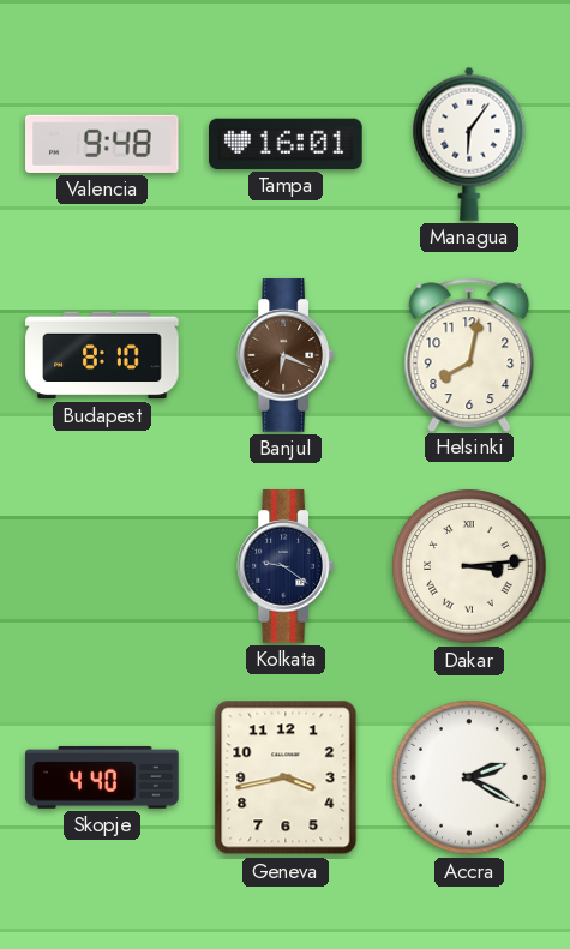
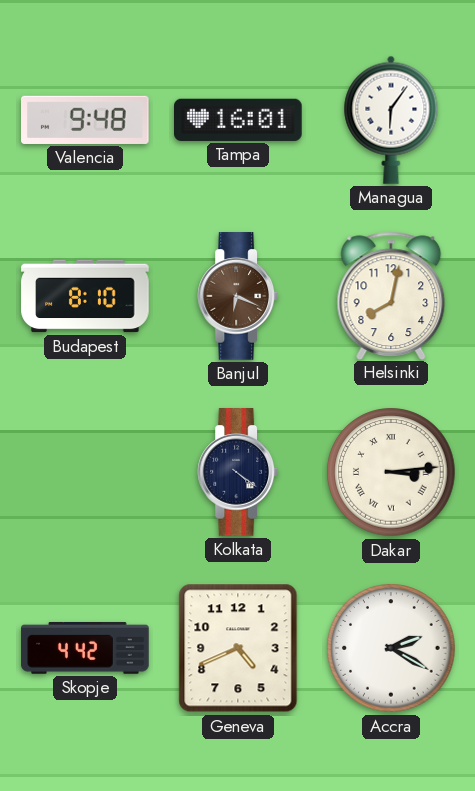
Kolkata: 9:21 -> 4:21
Skopje: 4:40 -> 4:42
Geneva: 3:43 -> 4:41
